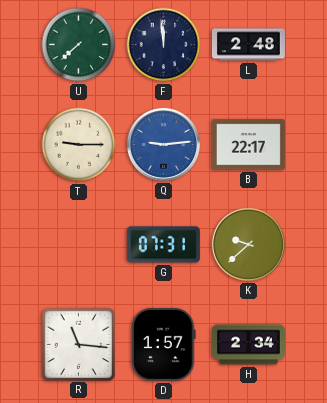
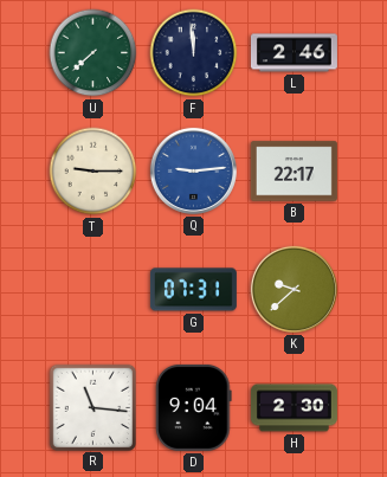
L: 2:48 -> 2:46
D: 1:57 -> 9:04
H: 2:34 -> 2:30
